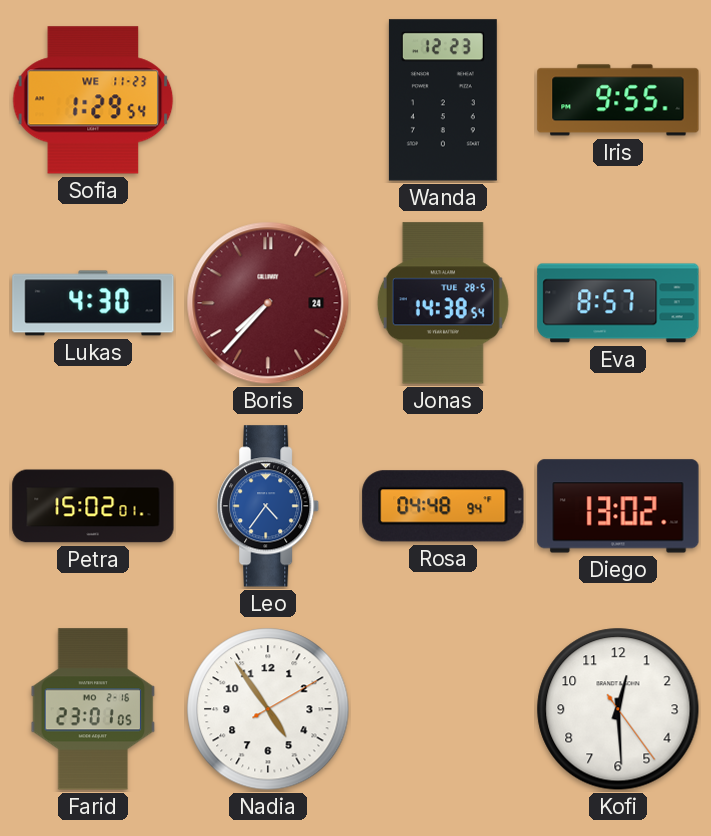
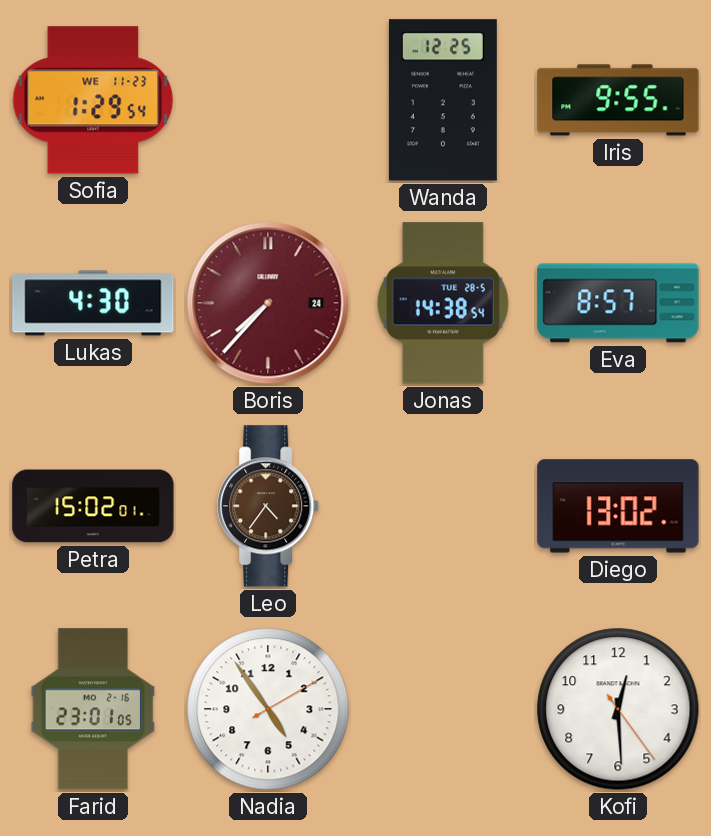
Wanda: 12:23 -> 12:25
Leo dial: blue -> brown
Rosa: 04:48 -> none
